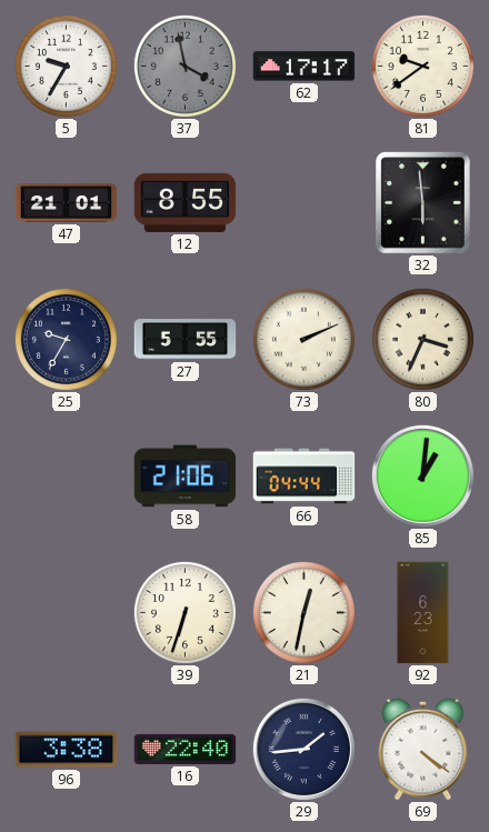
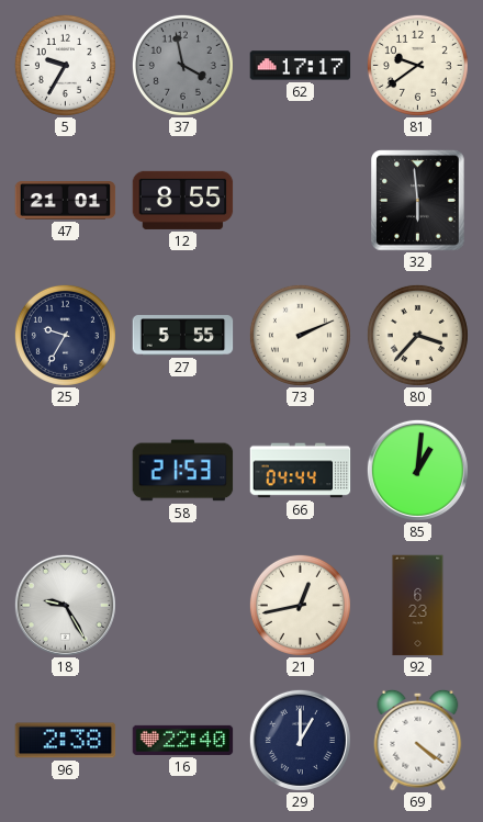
80: 3:34 -> 3:37
58: 21:06 -> 21:53
18: none -> 9:25
39: 6:33 -> none
21: 12:32 -> 12:43
96: 3:38 -> 2:38
29: 1:44 -> 1:00
